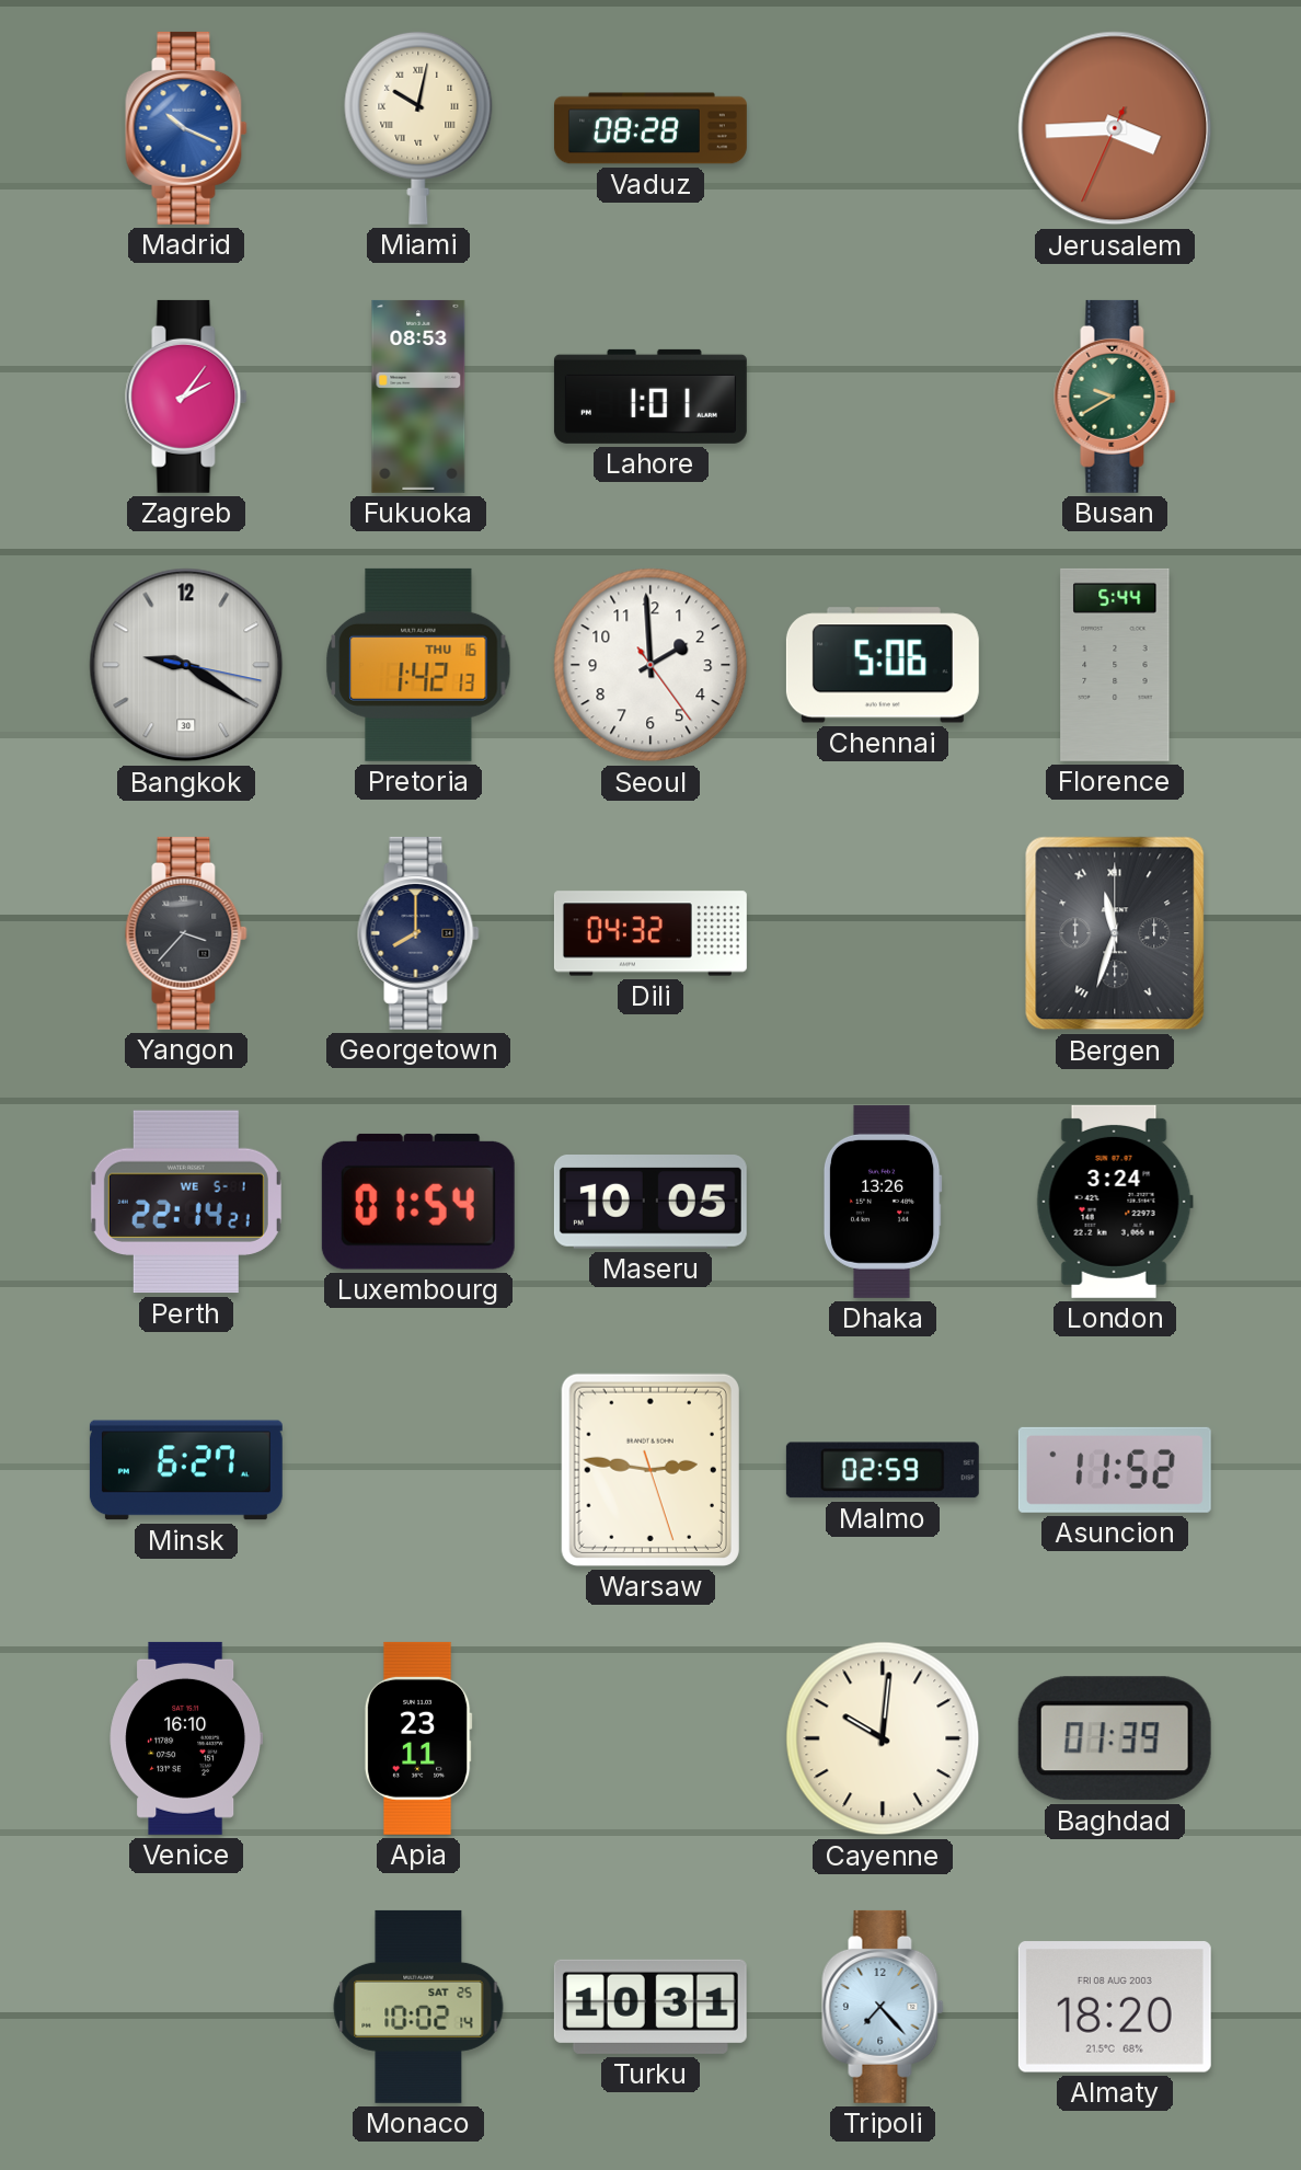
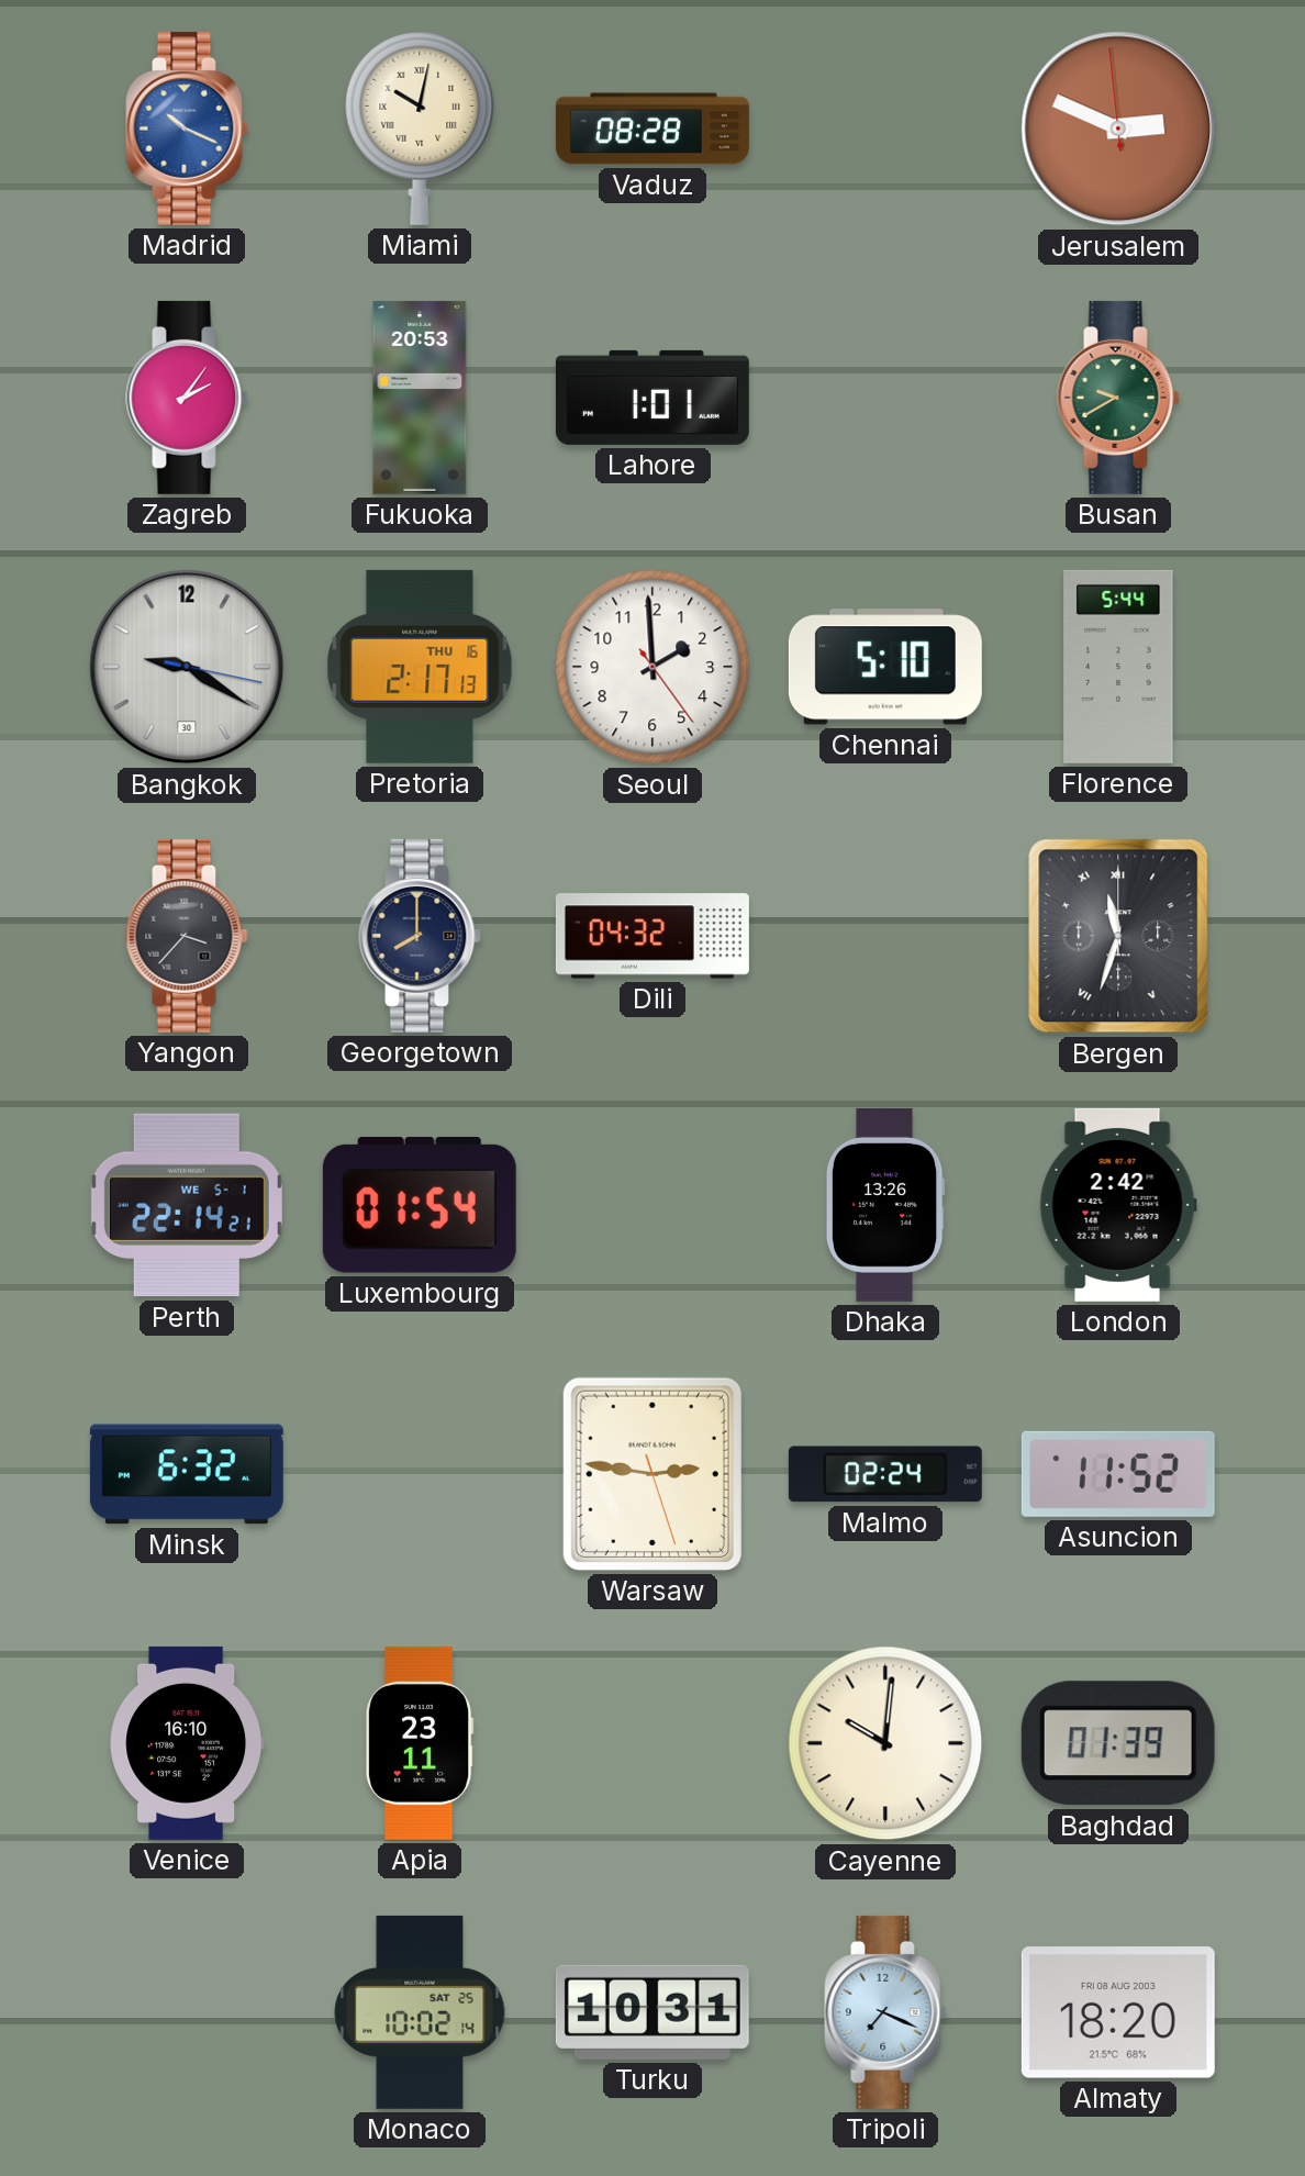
Jerusalem: 3:44 -> 2:48
Fukuoka: 08:53 -> 20:53
Pretoria: 1:42 -> 2:17
Chennai: 5:06 -> 5:10
Maseru: 10:05 -> none
London: 3:24 -> 2:42
Minsk: 6:27 -> 6:32
Malmo: 02:59 -> 02:24
Tripoli: 7:23 -> 7:19
